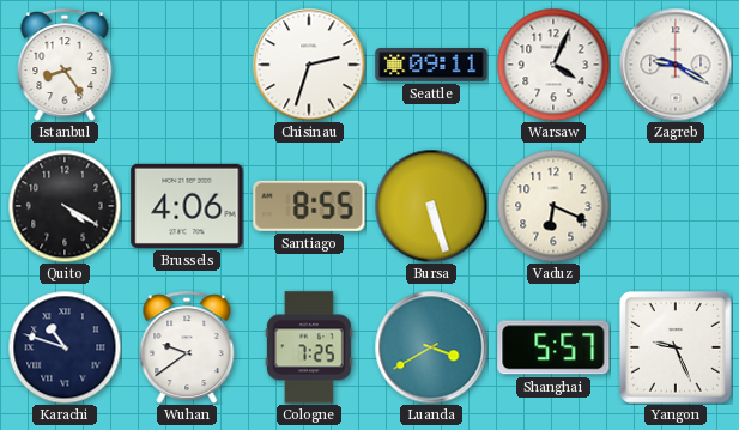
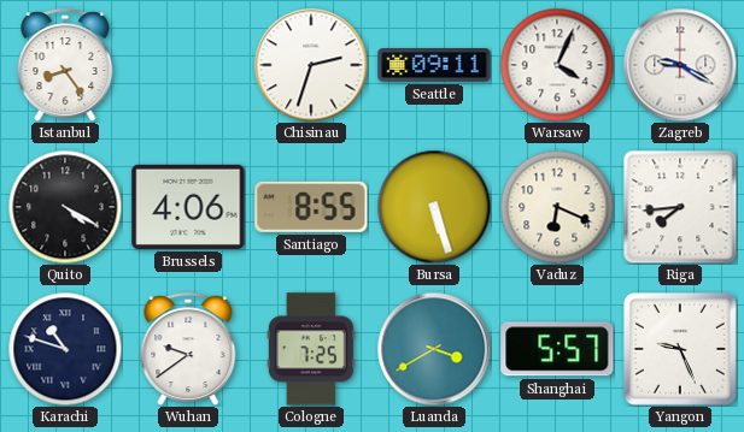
Riga: none -> 7:44
